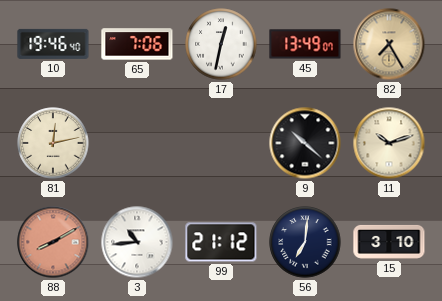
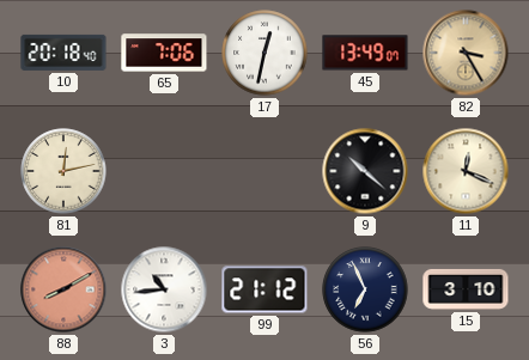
10: 19:46 -> 20:18
82: 7:25 -> 3:25
11: 10:12 -> 12:19
56: 7:01 -> 6:56
